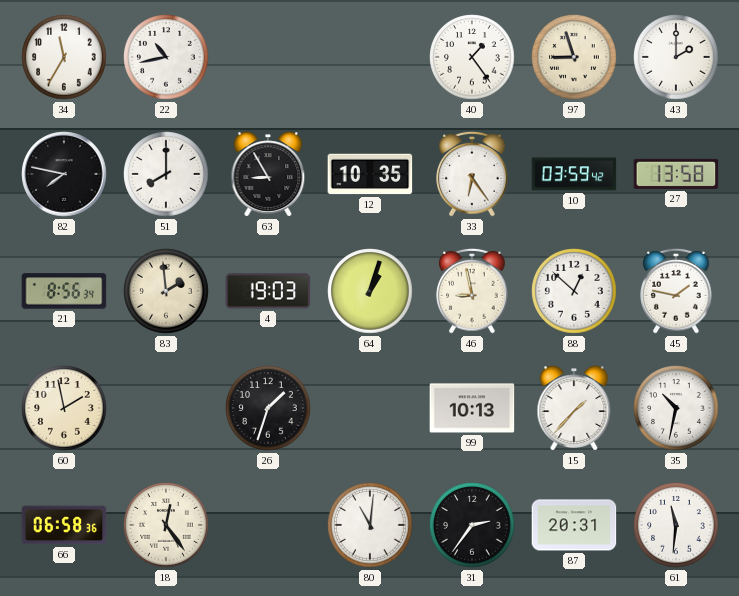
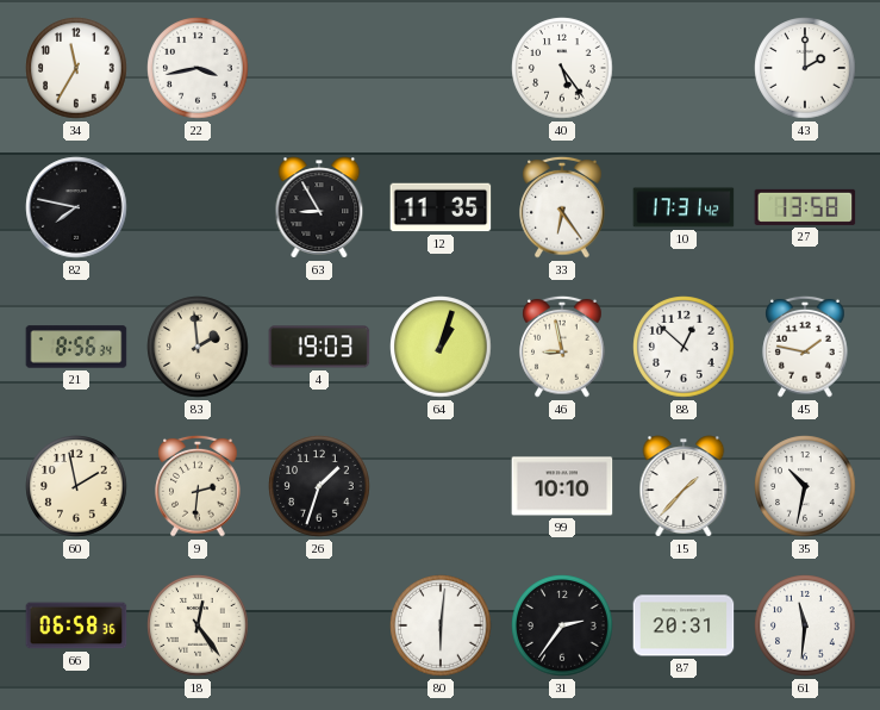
22: 10:43 -> 3:43
40: 1:24 -> 5:24
97: 8:57 -> none
51: 8:00 -> none
12: 10:35 -> 11:35
10: 03:59 -> 17:31
9: none -> 2:31
99: 10:13 -> 10:10
80: 11:01 -> 6:01
